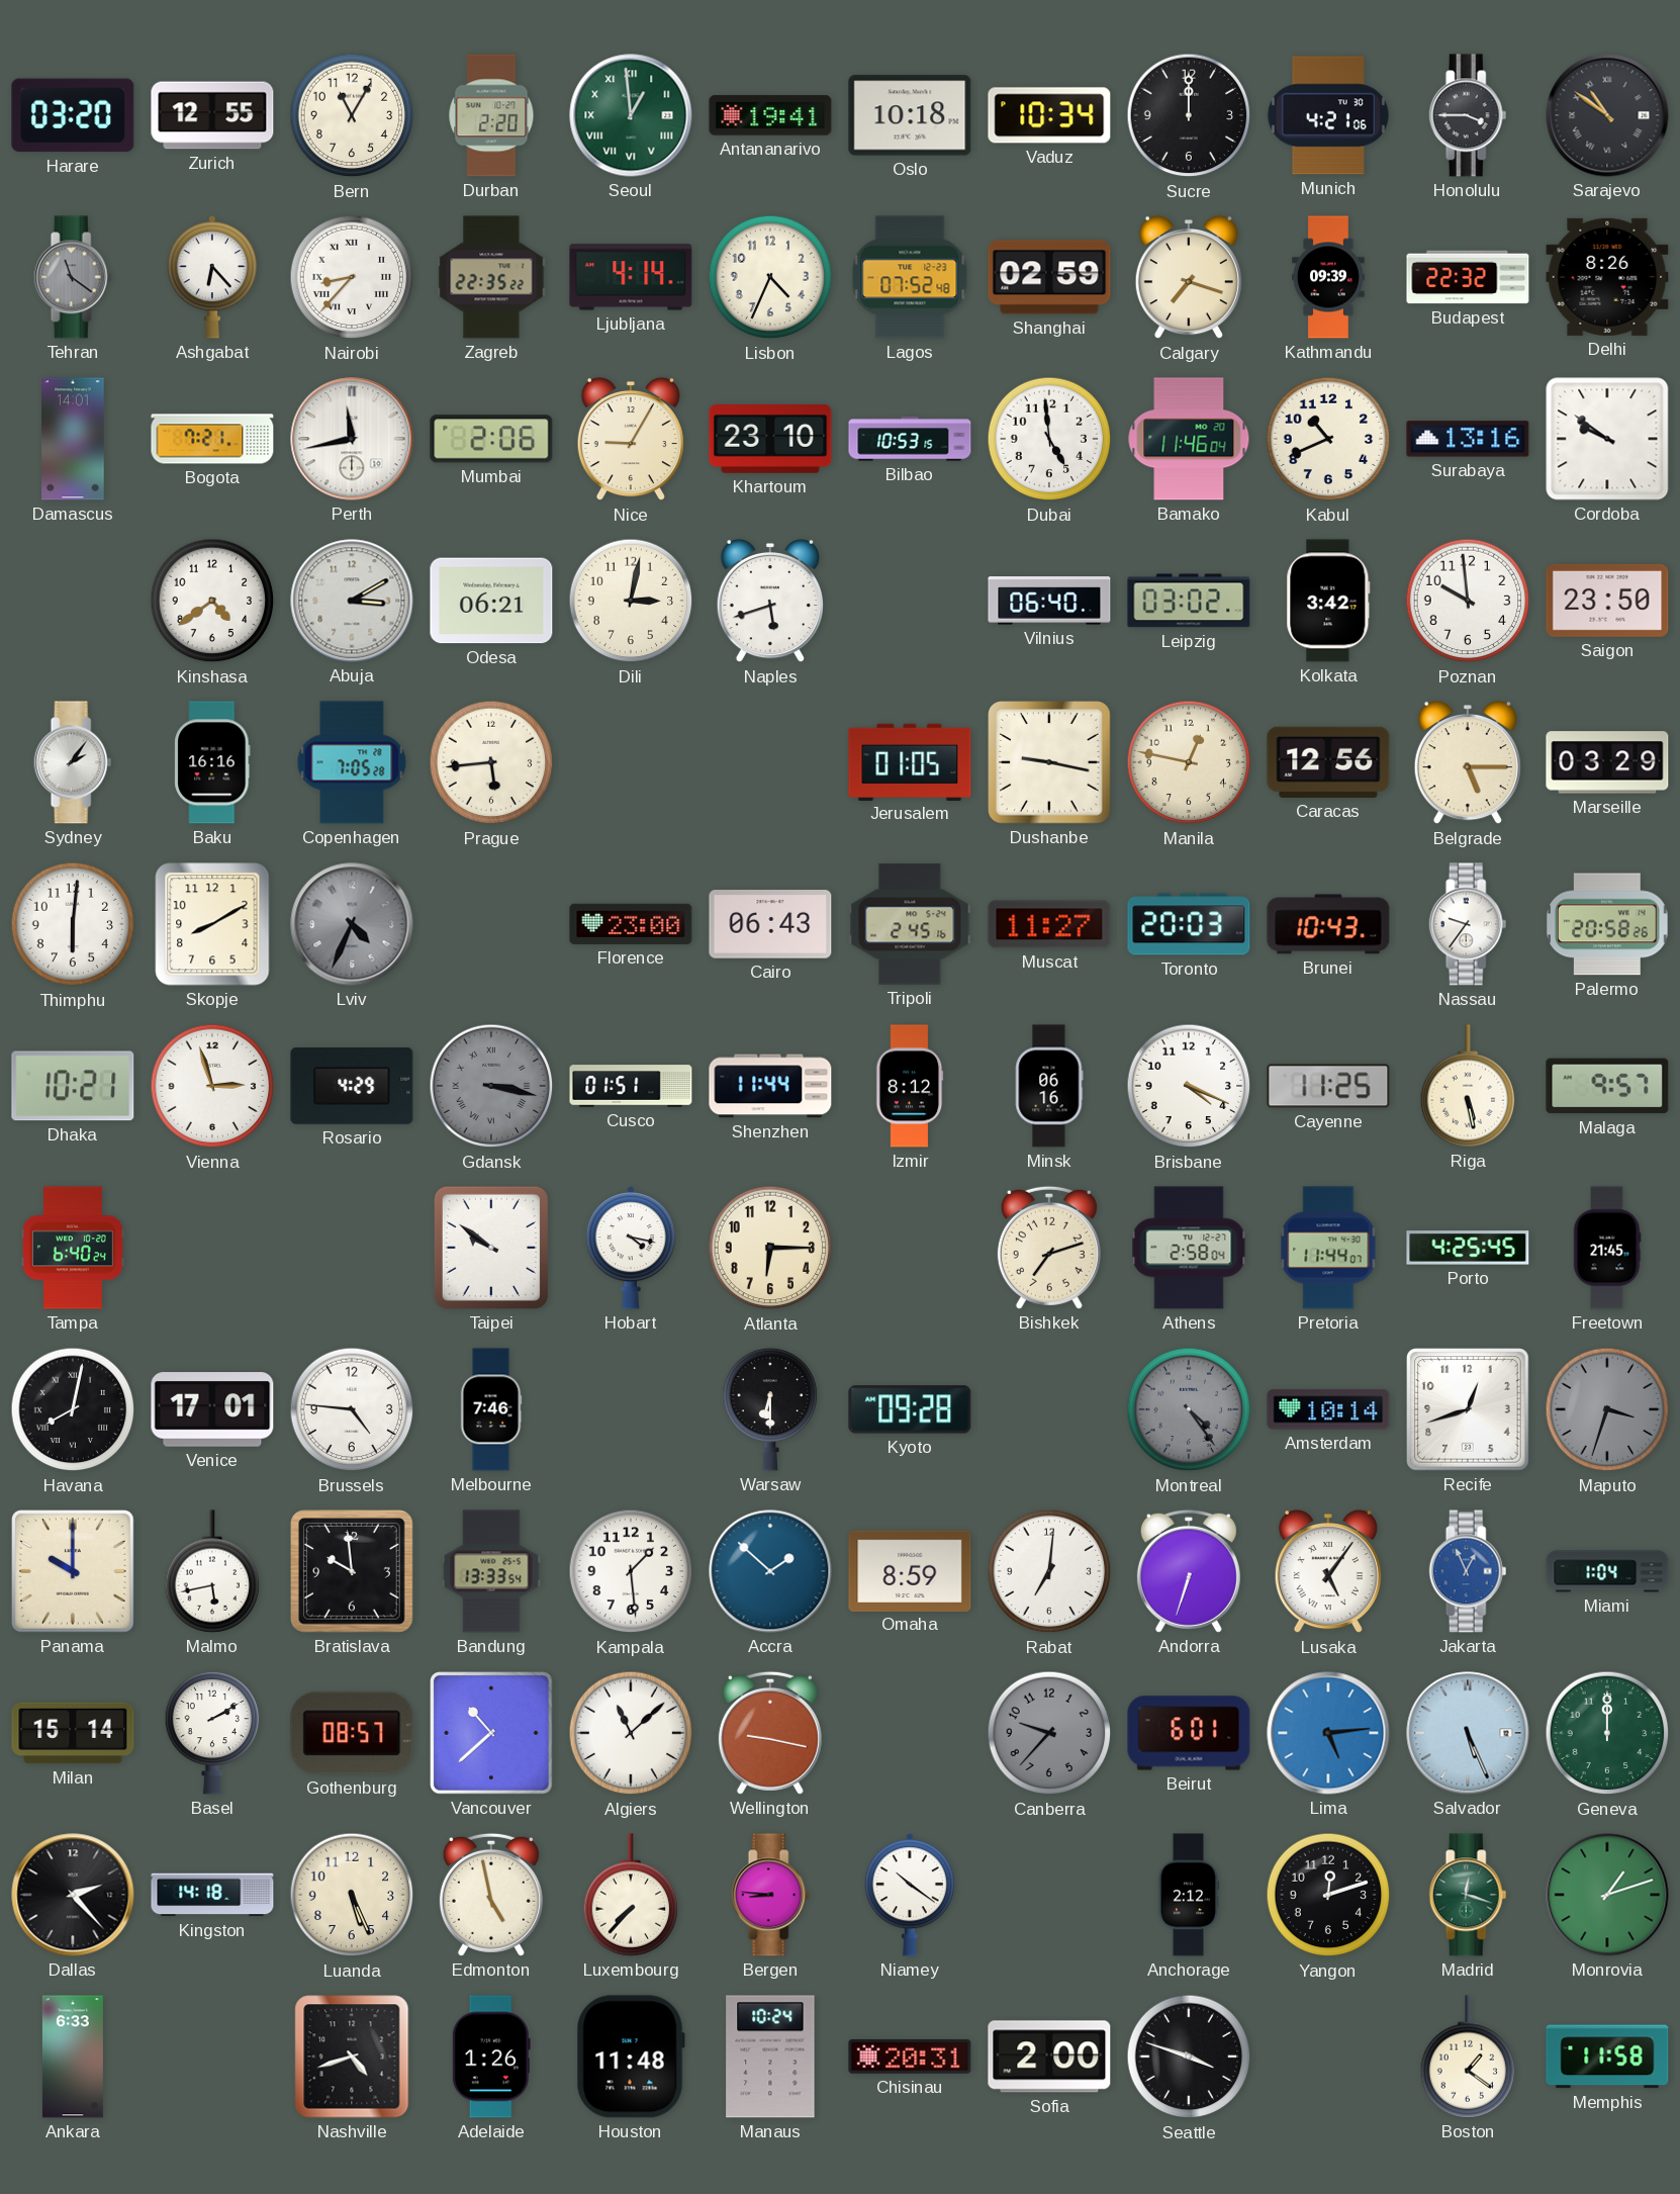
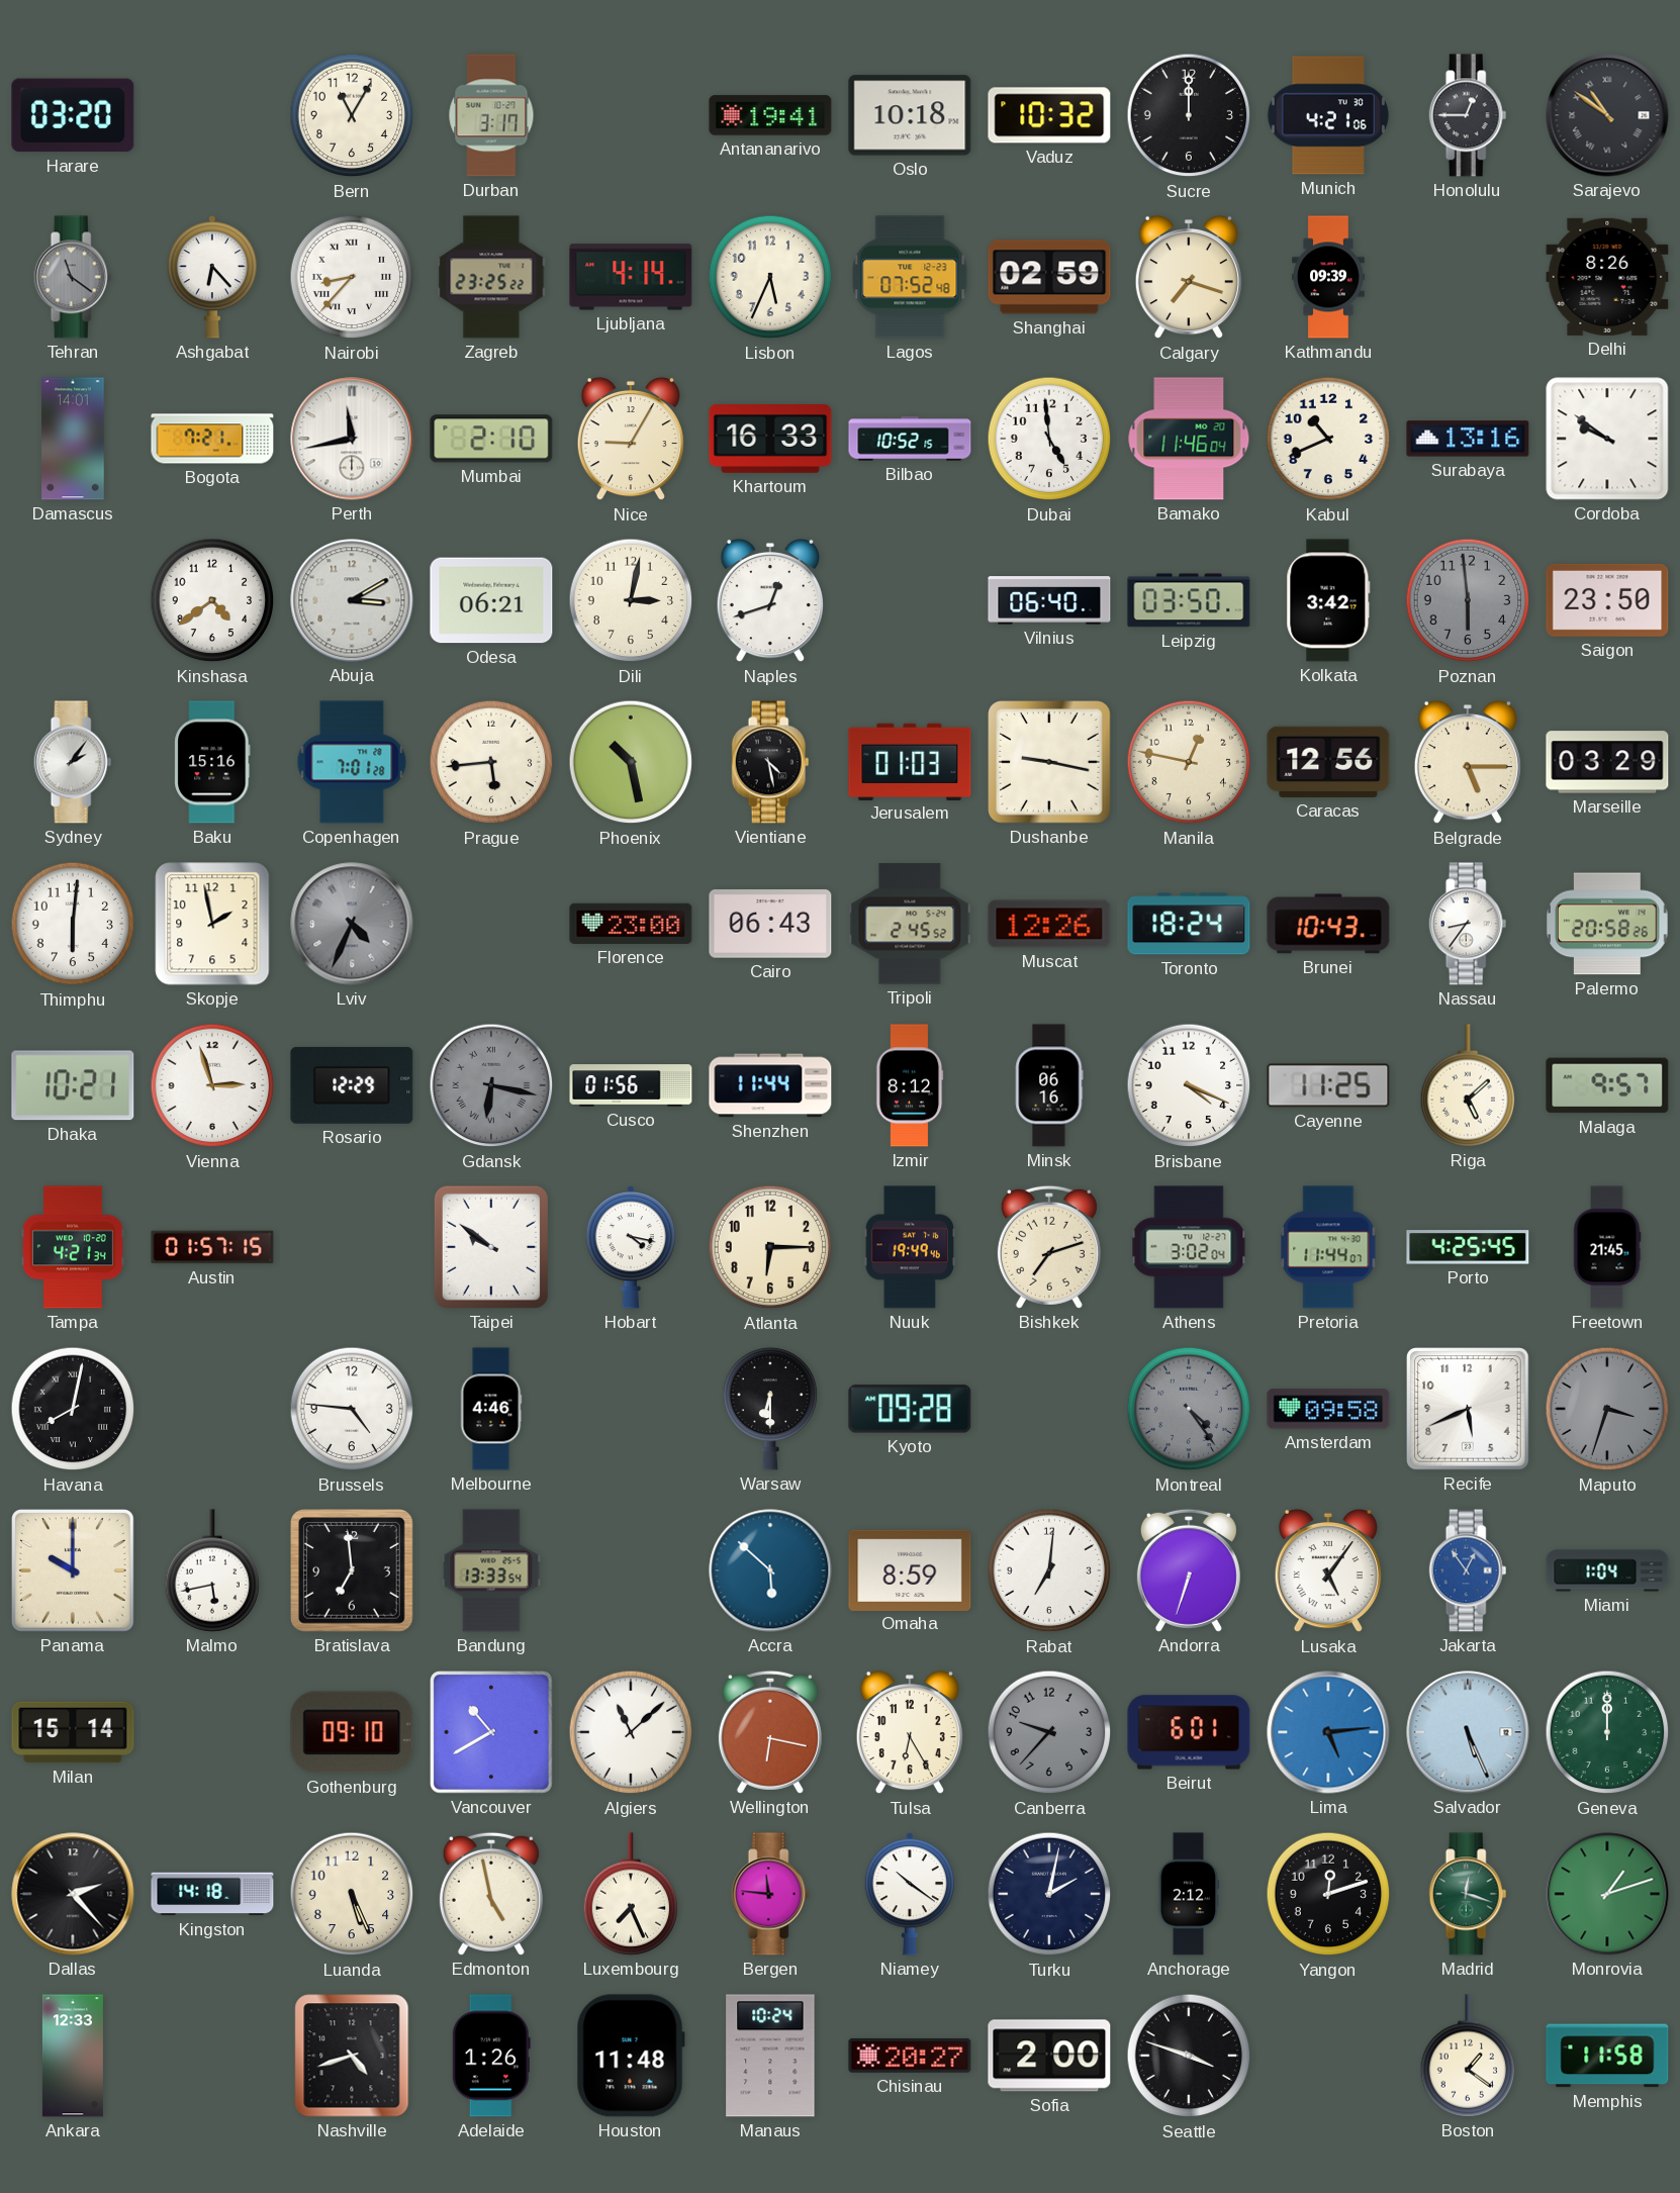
Zurich: 12:55 -> none
Durban: 2:20 -> 3:17
Seoul: 12:59 -> none
Vaduz: 10:34 -> 10:32
Honolulu: 3:45 -> 12:45
Zagreb: 22:35 -> 23:25
Lisbon: 4:34 -> 5:34
Budapest: 22:32 -> none
Mumbai: 2:06 -> 2:10
Khartoum: 23:10 -> 16:33
Bilbao: 10:53 -> 10:52
Naples: 5:42 -> 12:42
Leipzig: 03:02 -> 03:50
Poznan: 9:59 -> 5:59
Poznan dial: white -> grey
Baku: 16:16 -> 15:16
Copenhagen: 7:05 -> 7:01
Phoenix: none -> 10:28
Vientiane: none -> 4:28
Jerusalem: 01:05 -> 01:03
Skopje: 8:10 -> 1:58
Tripoli: 2:45:16 -> 2:45:52
Muscat: 11:27 -> 12:26
Toronto: 20:03 -> 18:24
Nassau: 9:36 -> 8:36
Rosario: 4:29 -> 12:29
Gdansk: 3:17 -> 6:17
Cusco: 01:51 -> 01:56
Riga: 5:28 -> 5:08
Tampa: 6:40 -> 4:21
Austin: none -> 01:57
Nuuk: none -> 19:49
Athens: 2:58 -> 3:02
Venice: 17:01 -> none
Melbourne: 7:46 -> 4:46
Amsterdam: 10:14 -> 09:58
Recife: 12:42 -> 5:41
Bratislava: 9:59 -> 6:59
Kampala: 1:29 -> none
Accra: 1:52 -> 5:52
Jakarta: 12:56 -> 12:54
Basel: 2:10 -> none
Gothenburg: 08:57 -> 09:10
Vancouver: 10:38 -> 10:40
Wellington: 9:17 -> 6:17
Tulsa: none -> 6:25
Luxembourg: 7:37 -> 7:26
Bergen: 8:46 -> 11:46
Turku: none -> 2:02
Ankara: 6:33 -> 12:33
Chisinau: 20:31 -> 20:27
